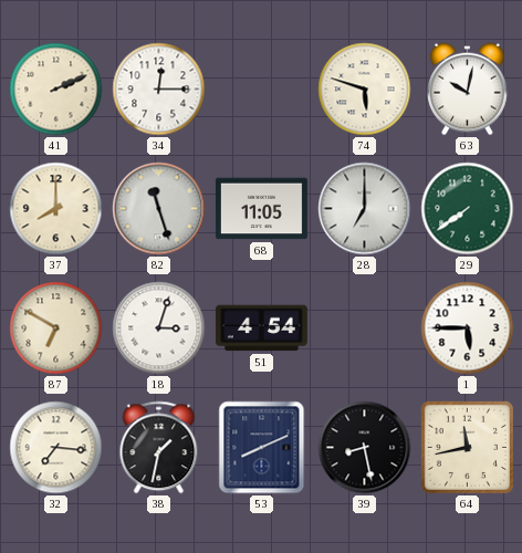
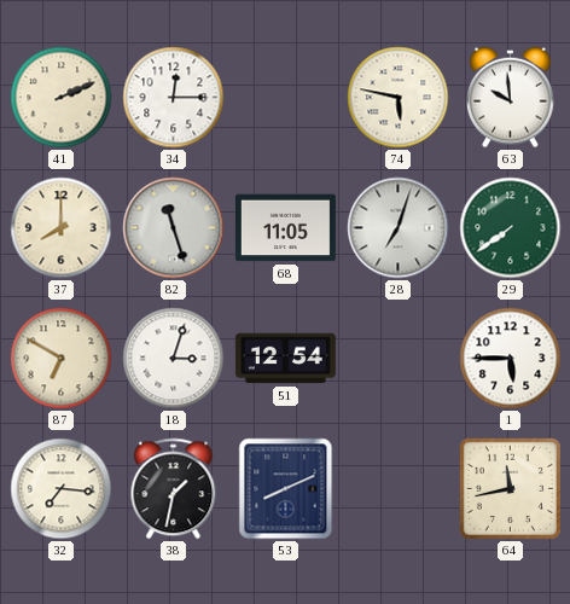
74: 5:48 -> 5:47
63: 10:02 -> 9:59
28: 7:00 -> 7:03
51: 4:54 -> 12:54
39: 8:28 -> none
